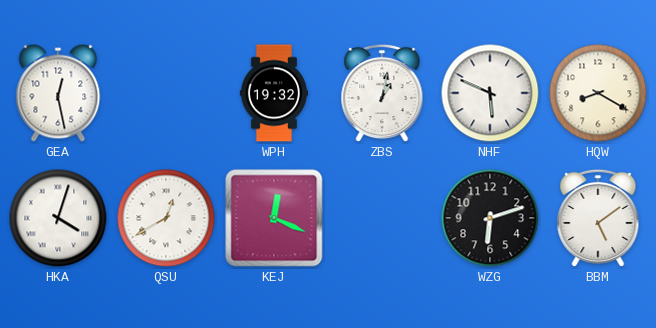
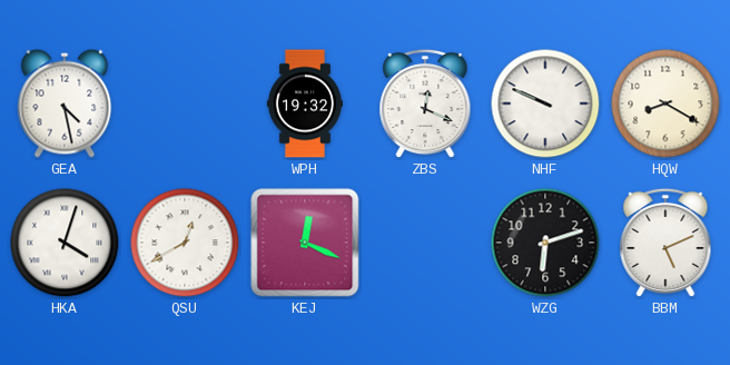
GEA: 12:28 -> 4:28
ZBS: 1:02 -> 12:19
NHF: 5:49 -> 9:49
BBM: 5:09 -> 5:11
